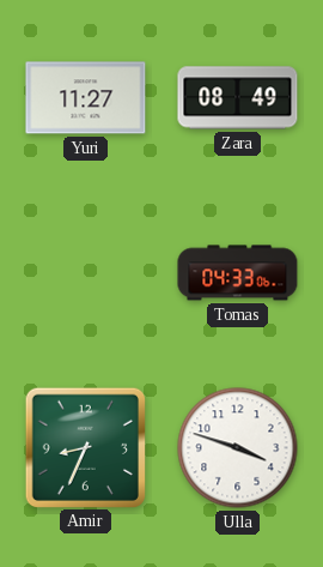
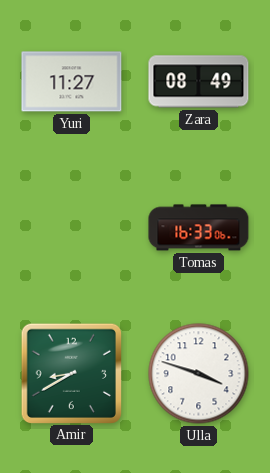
Tomas: 04:33 -> 16:33
Amir: 8:34 -> 8:40
